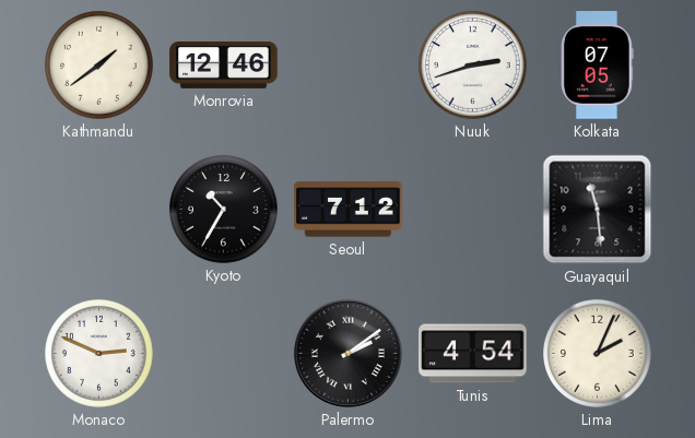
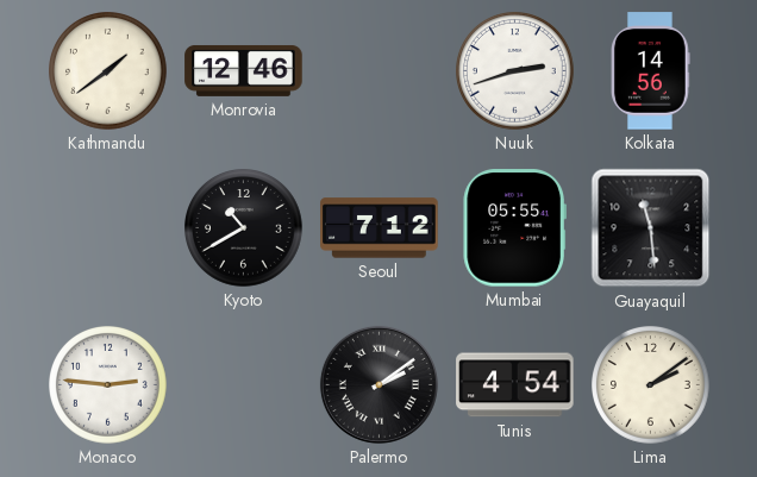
Kolkata: 07:05 -> 14:56
Kyoto: 10:35 -> 10:40
Mumbai: none -> 05:55
Monaco: 2:49 -> 2:46
Lima: 2:04 -> 2:09
